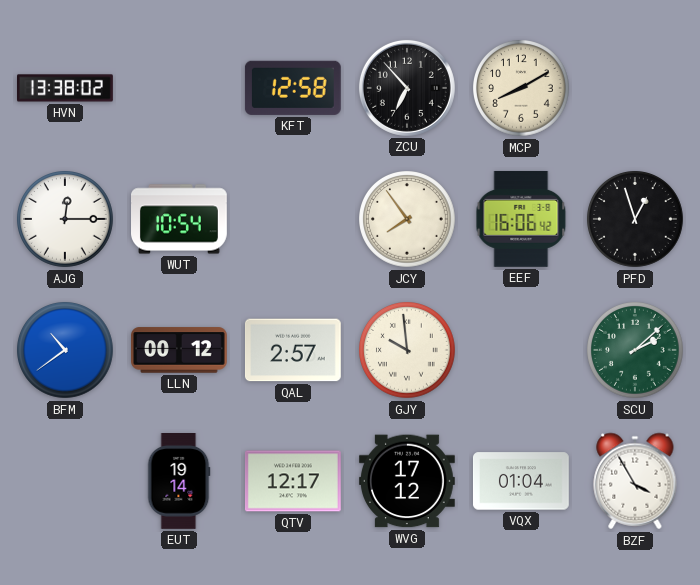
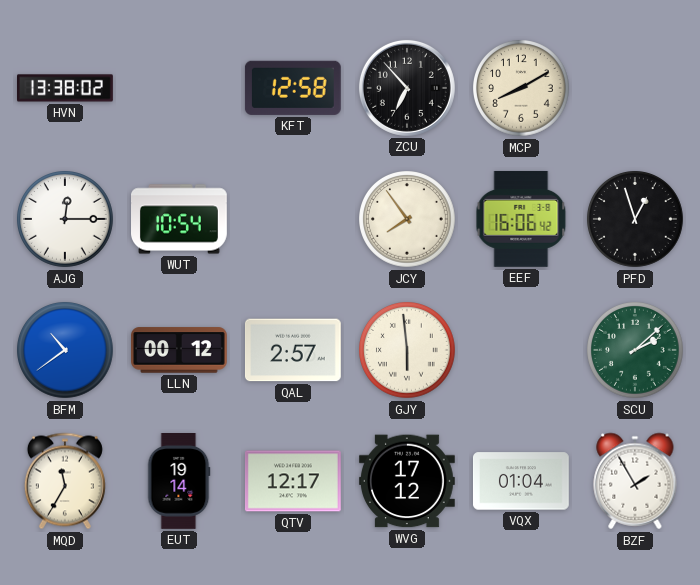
GJY: 9:59 -> 5:59
MQD: none -> 11:35
BZF: 3:55 -> 1:55
